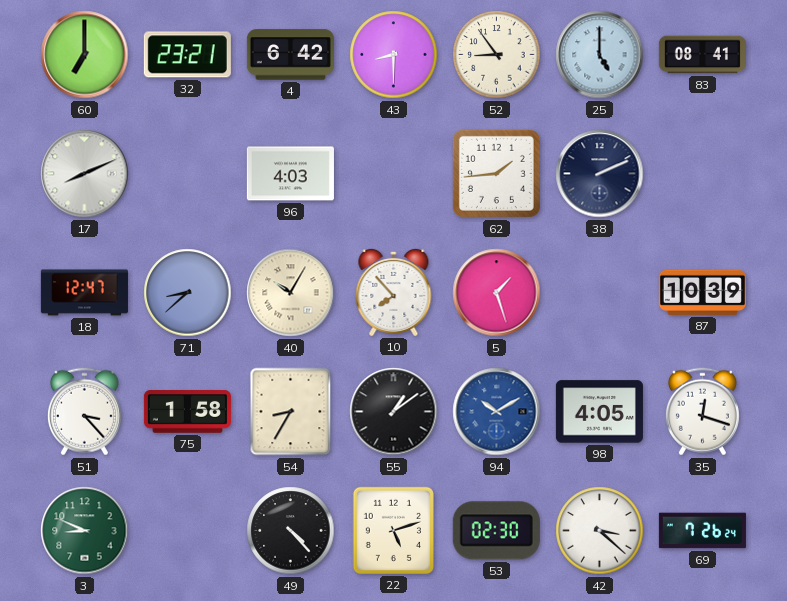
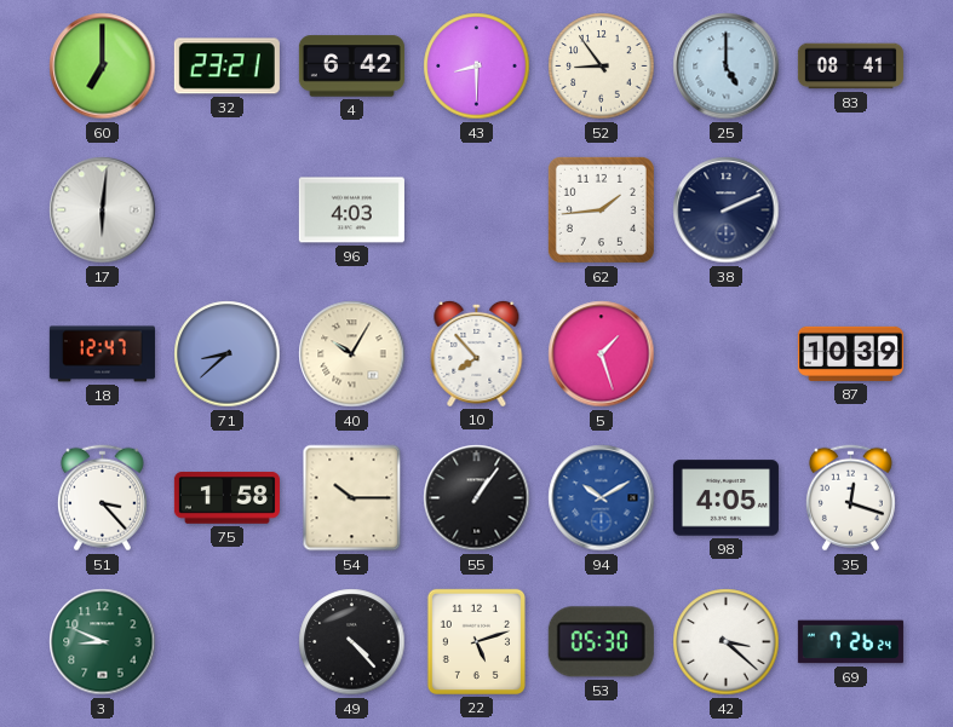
17: 8:11 -> 6:01
54: 8:35 -> 10:15
55: 1:09 -> 1:06
53: 02:30 -> 05:30
